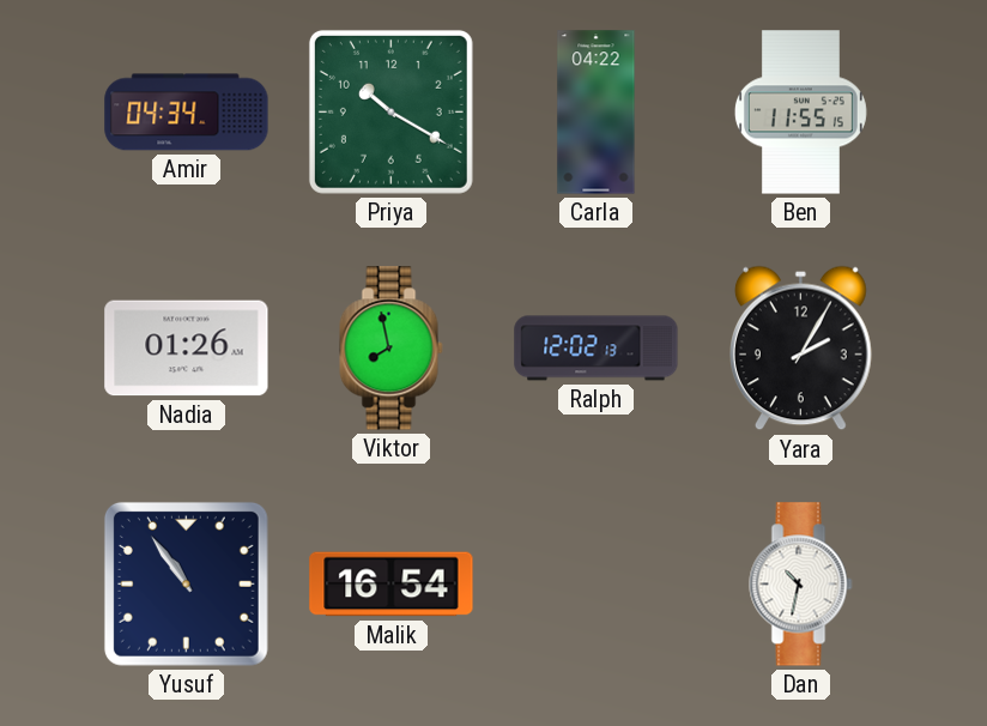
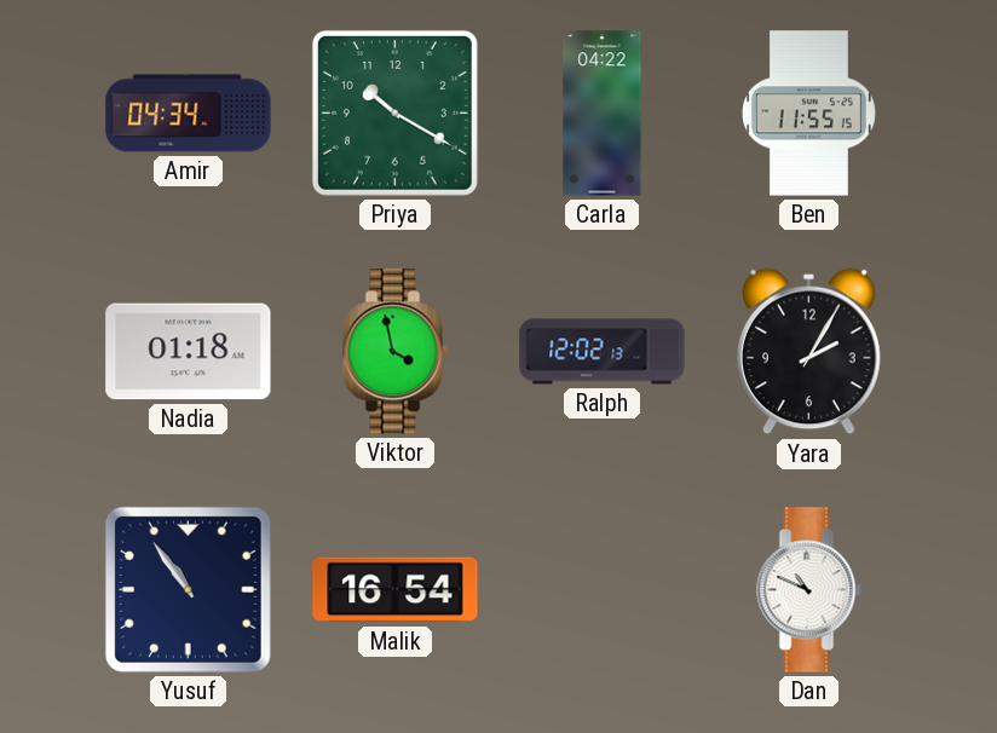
Nadia: 01:26 -> 01:18
Viktor: 7:58 -> 3:58
Dan: 10:32 -> 10:49
